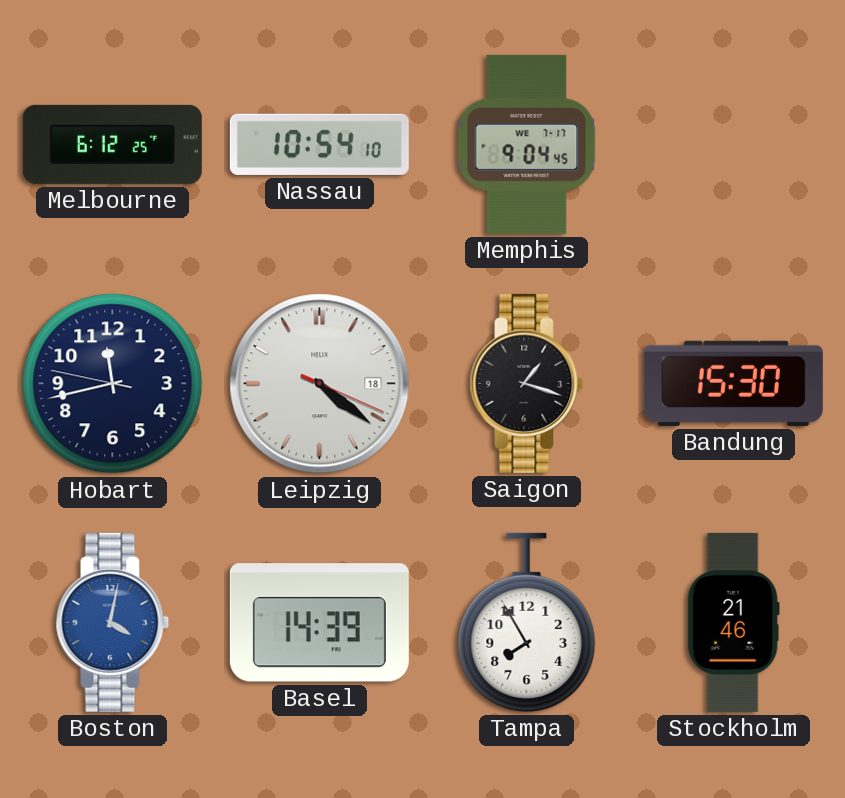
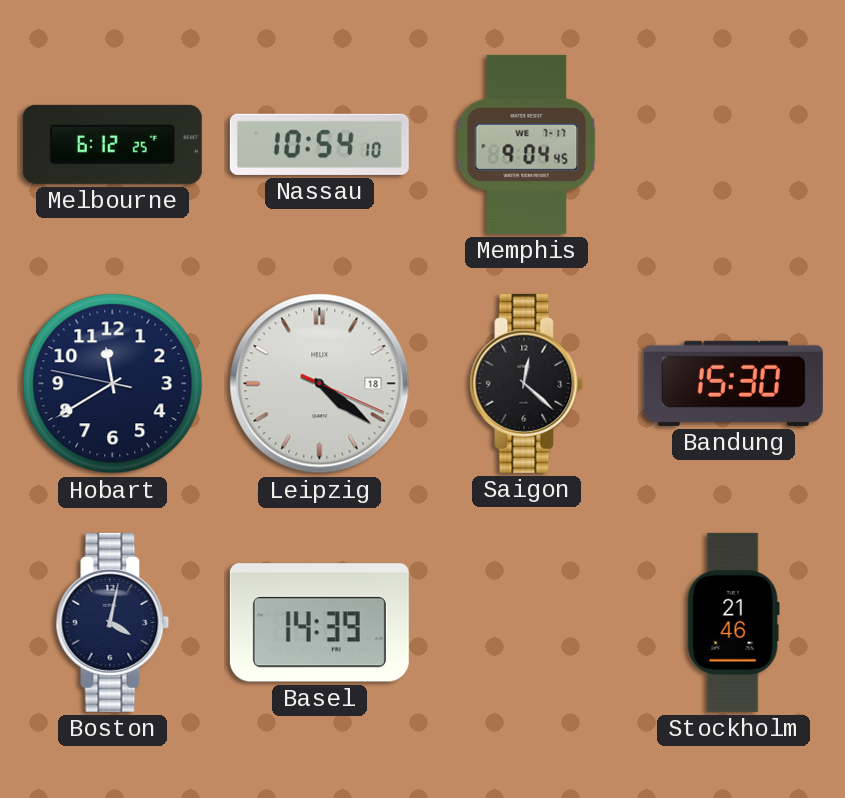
Hobart: 11:42 -> 11:39
Saigon: 1:18 -> 12:22
Boston dial: blue -> navy
Tampa: 7:55 -> none
